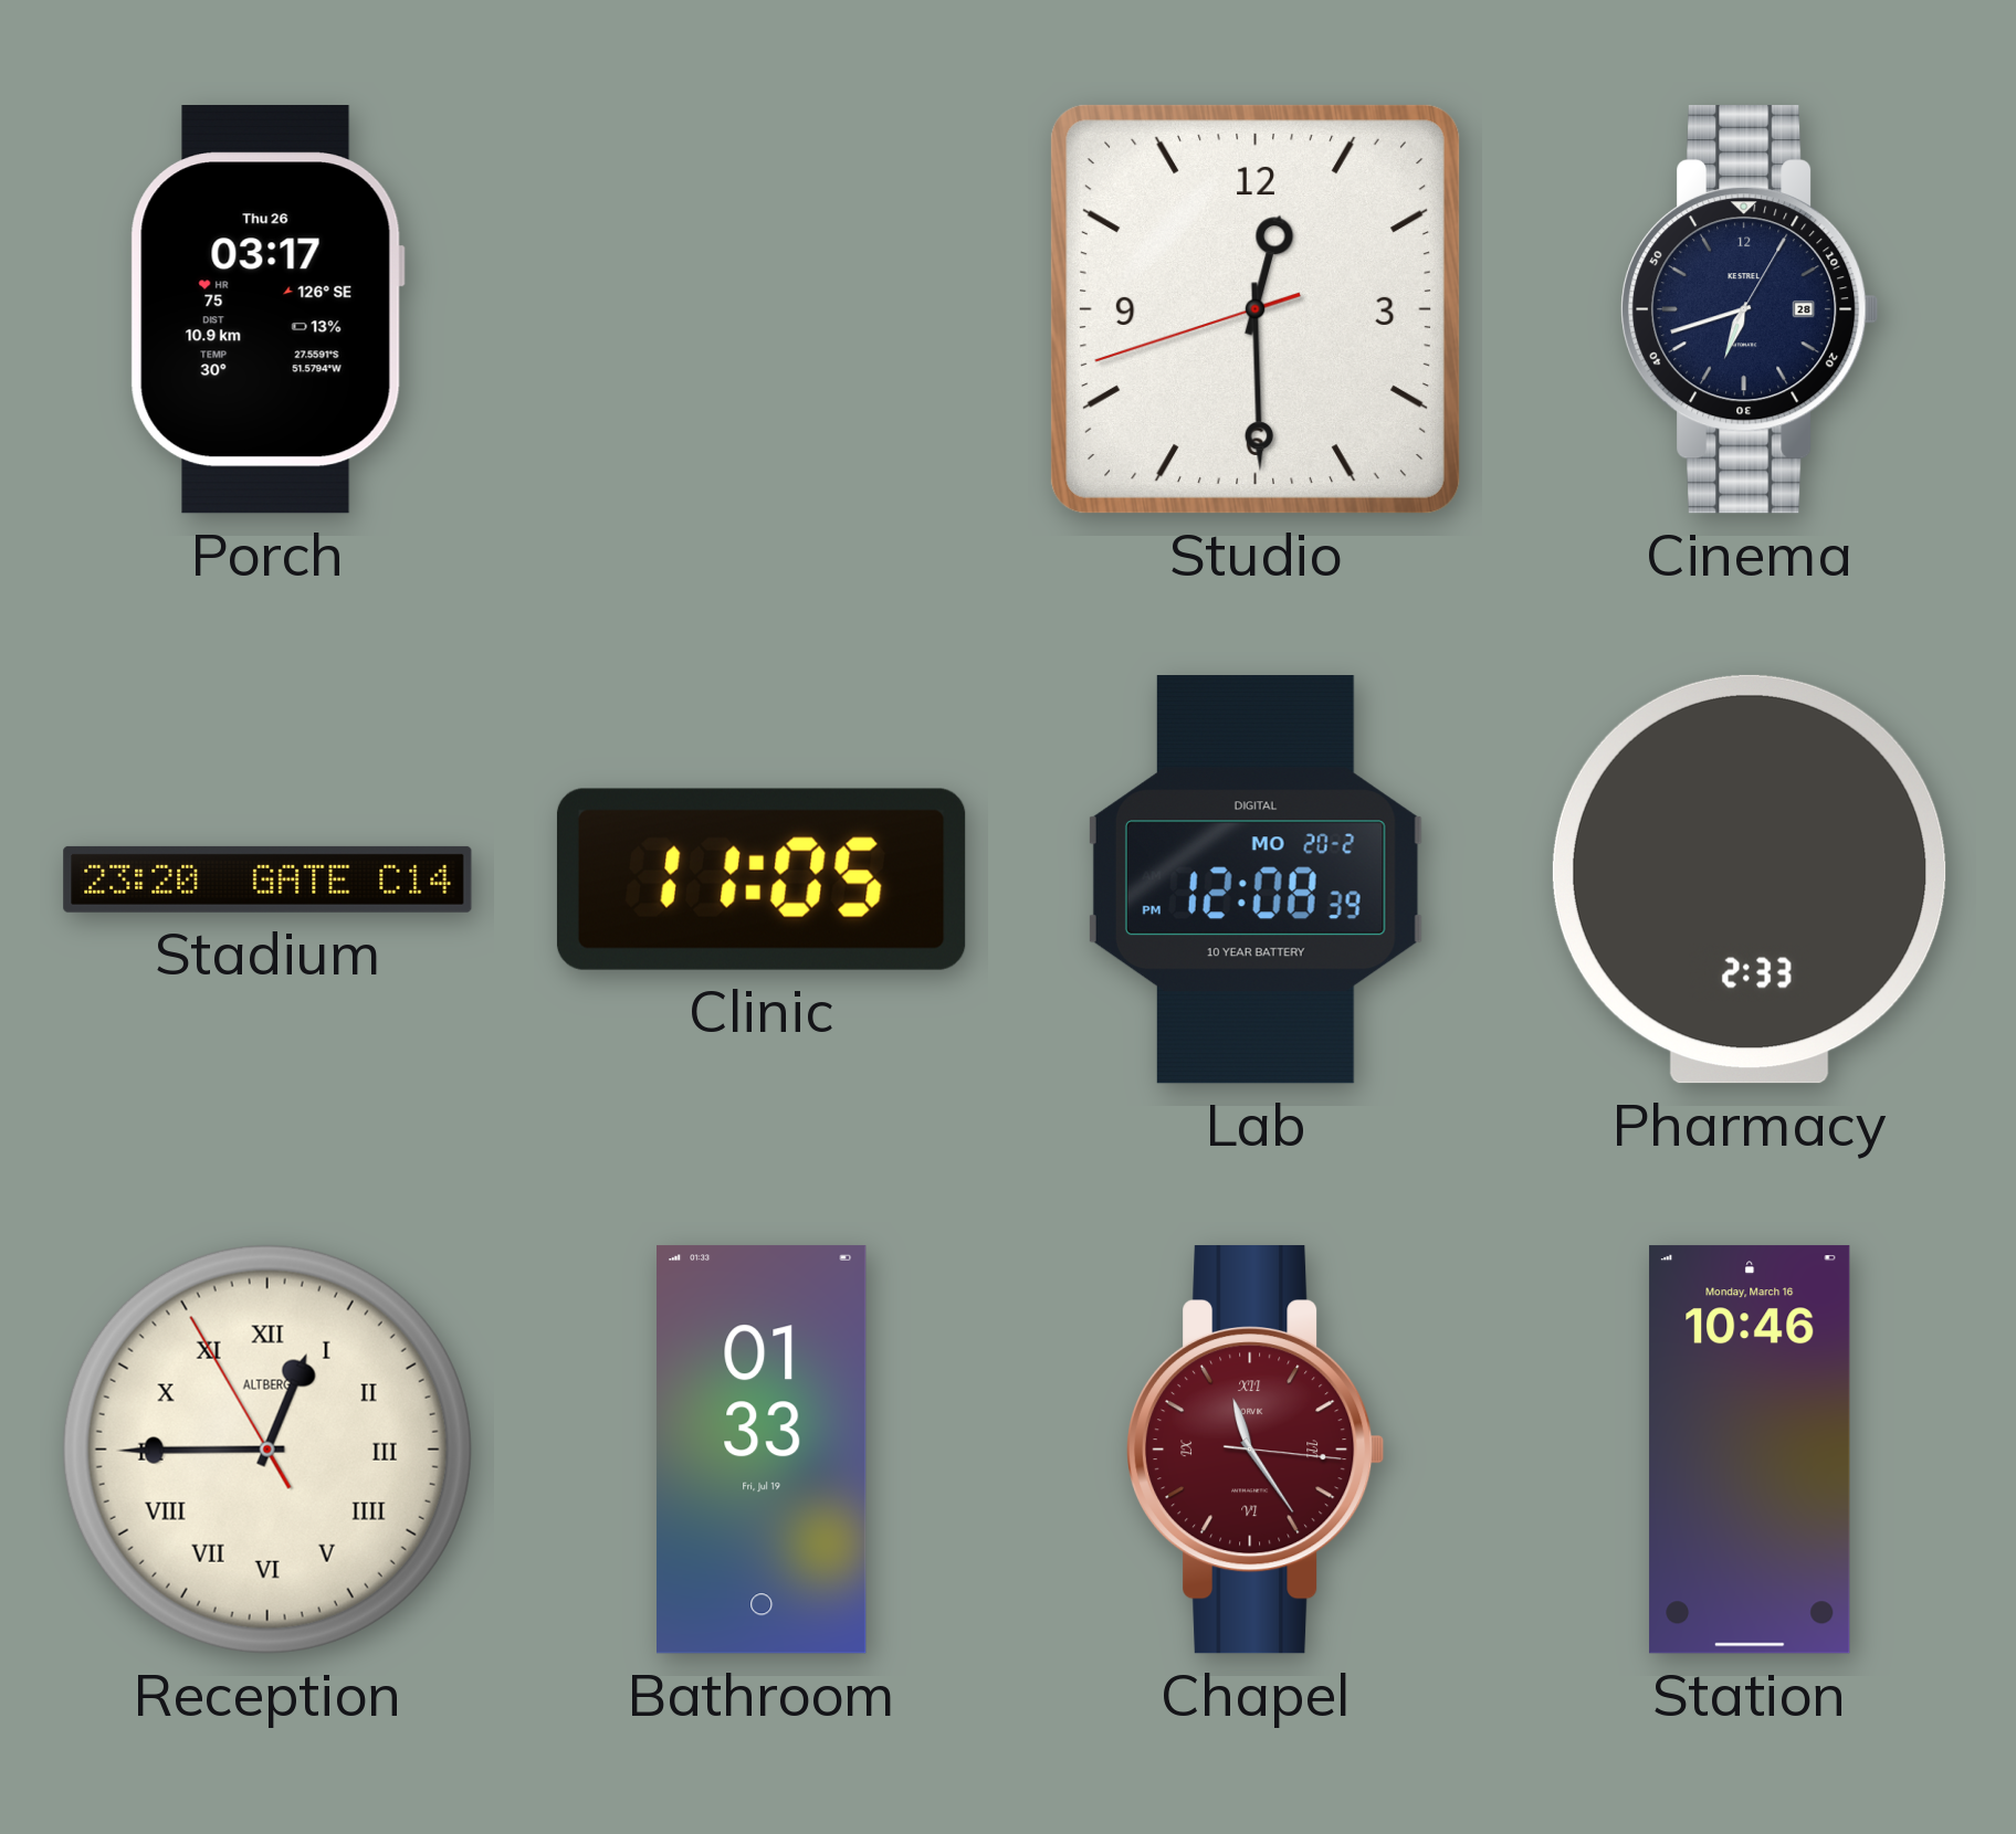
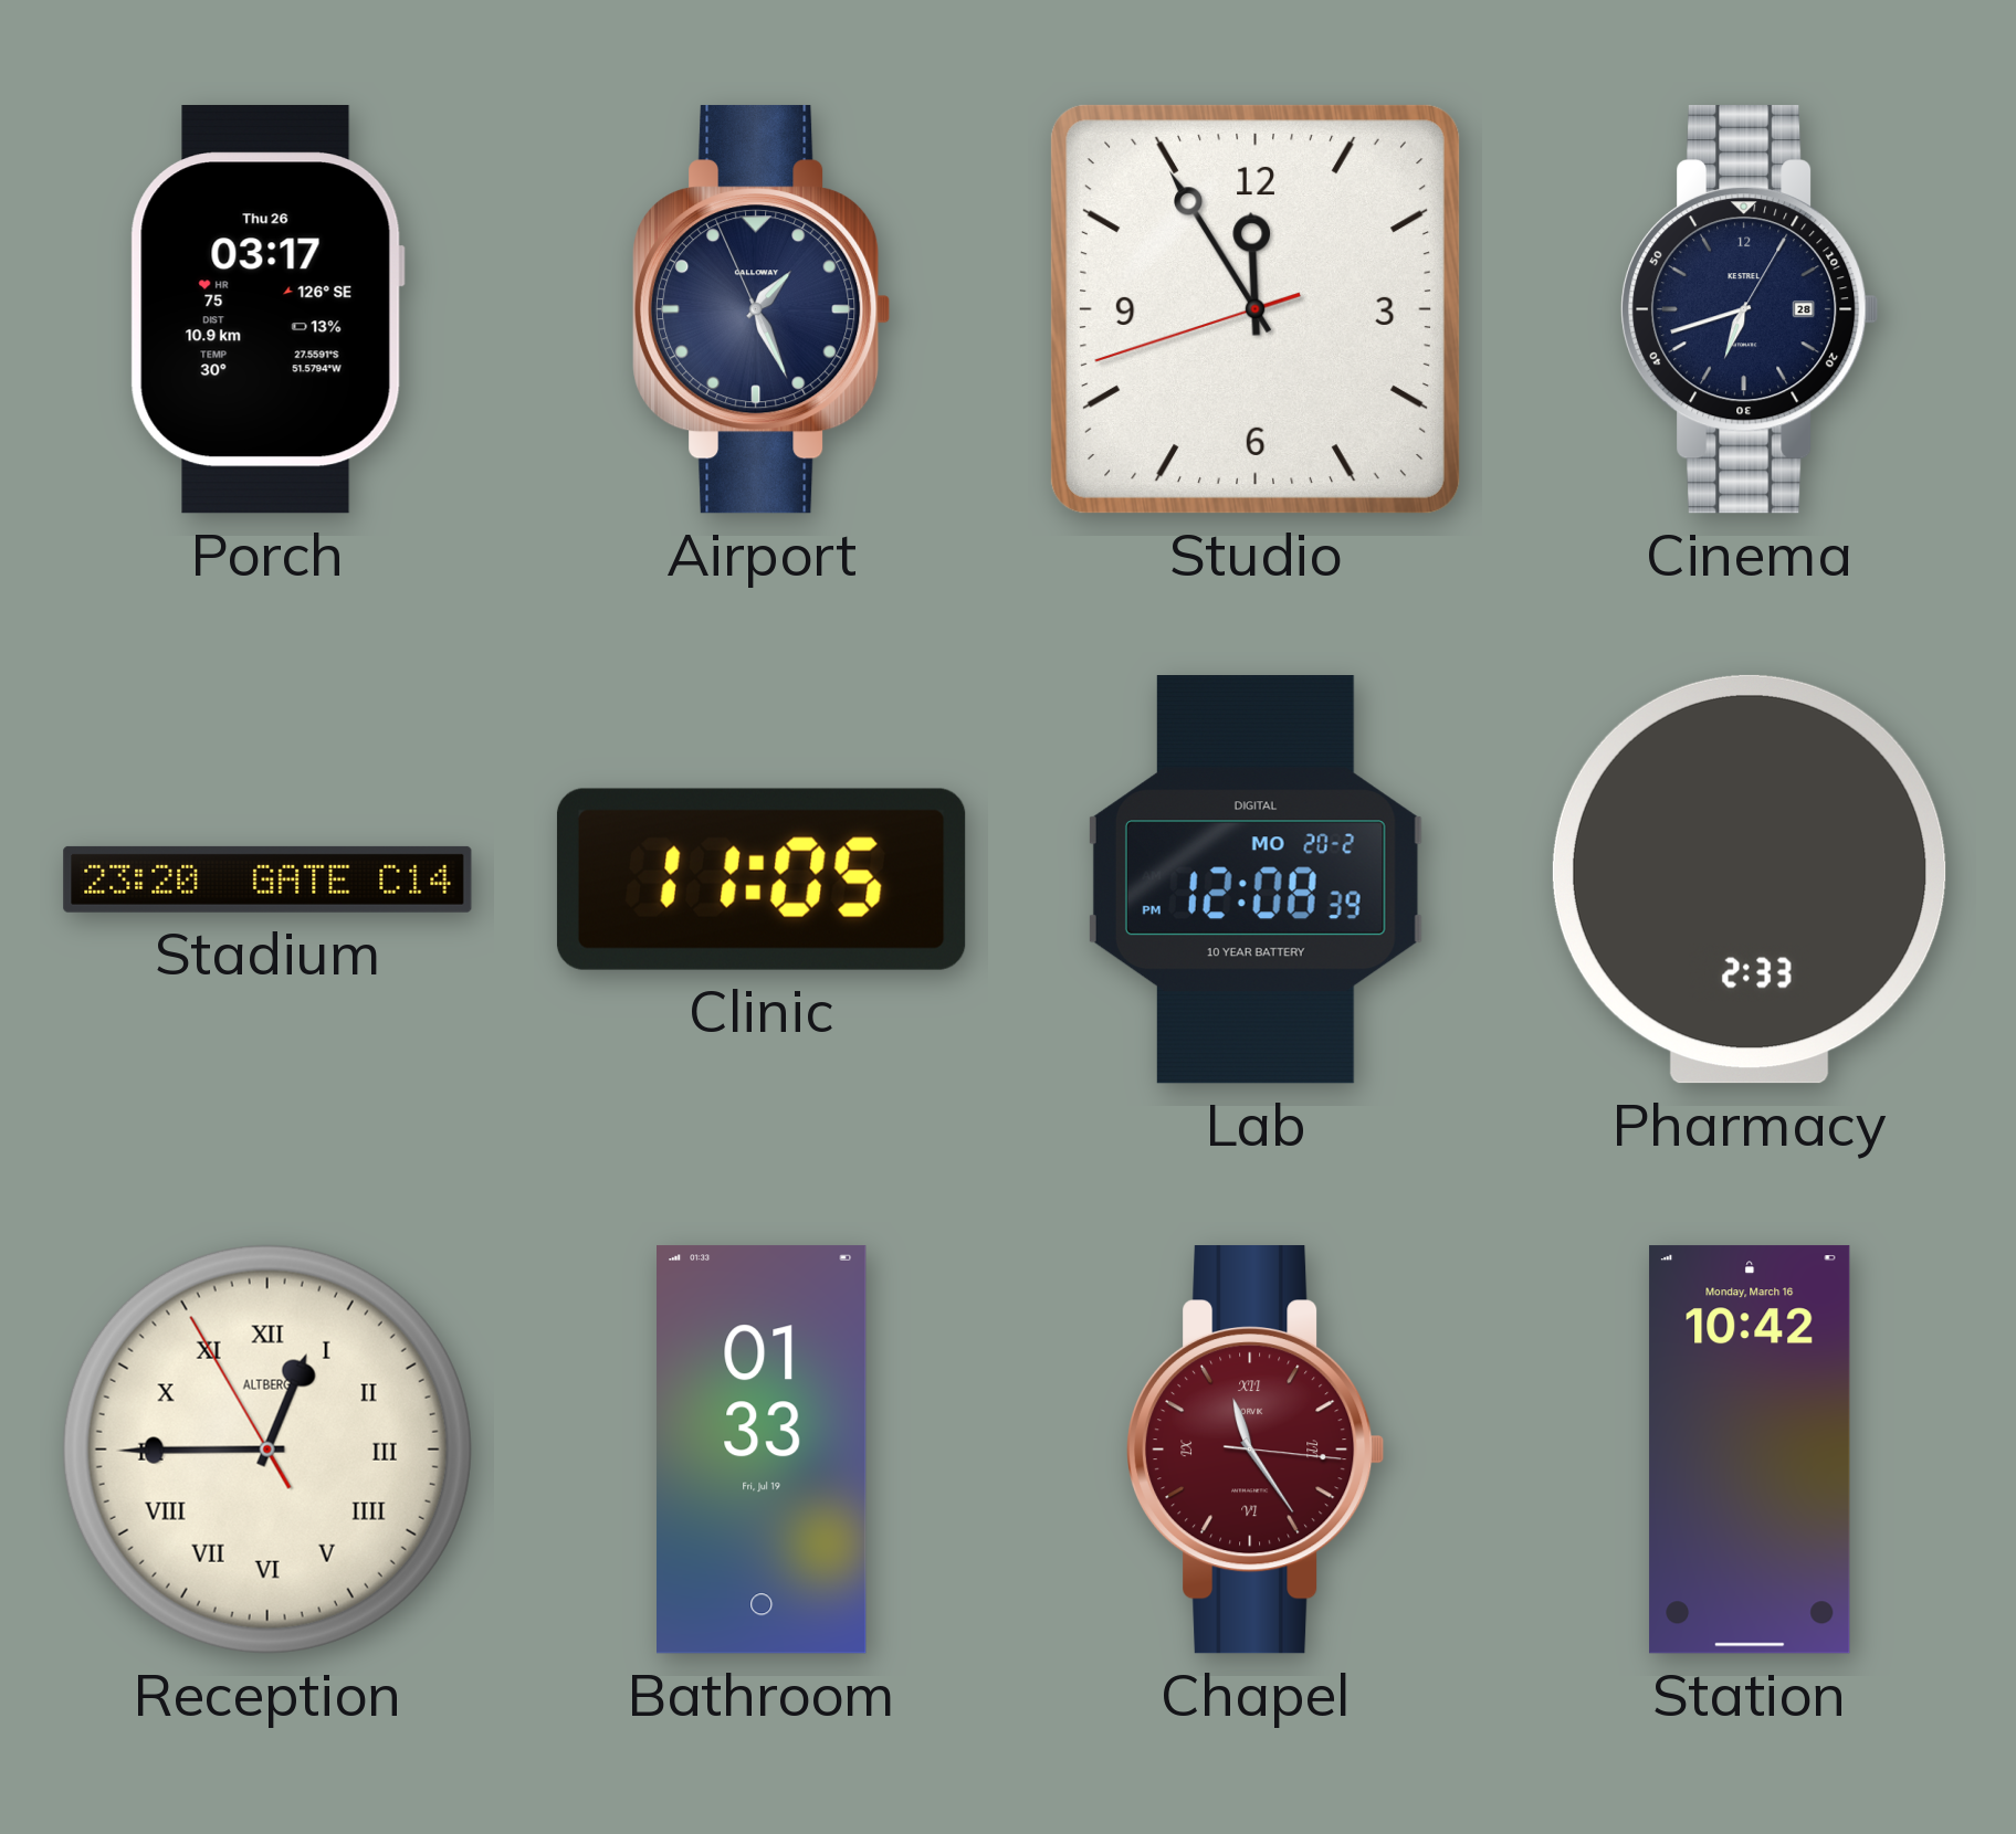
Airport: none -> 1:25
Studio: 12:29 -> 11:54
Station: 10:46 -> 10:42
